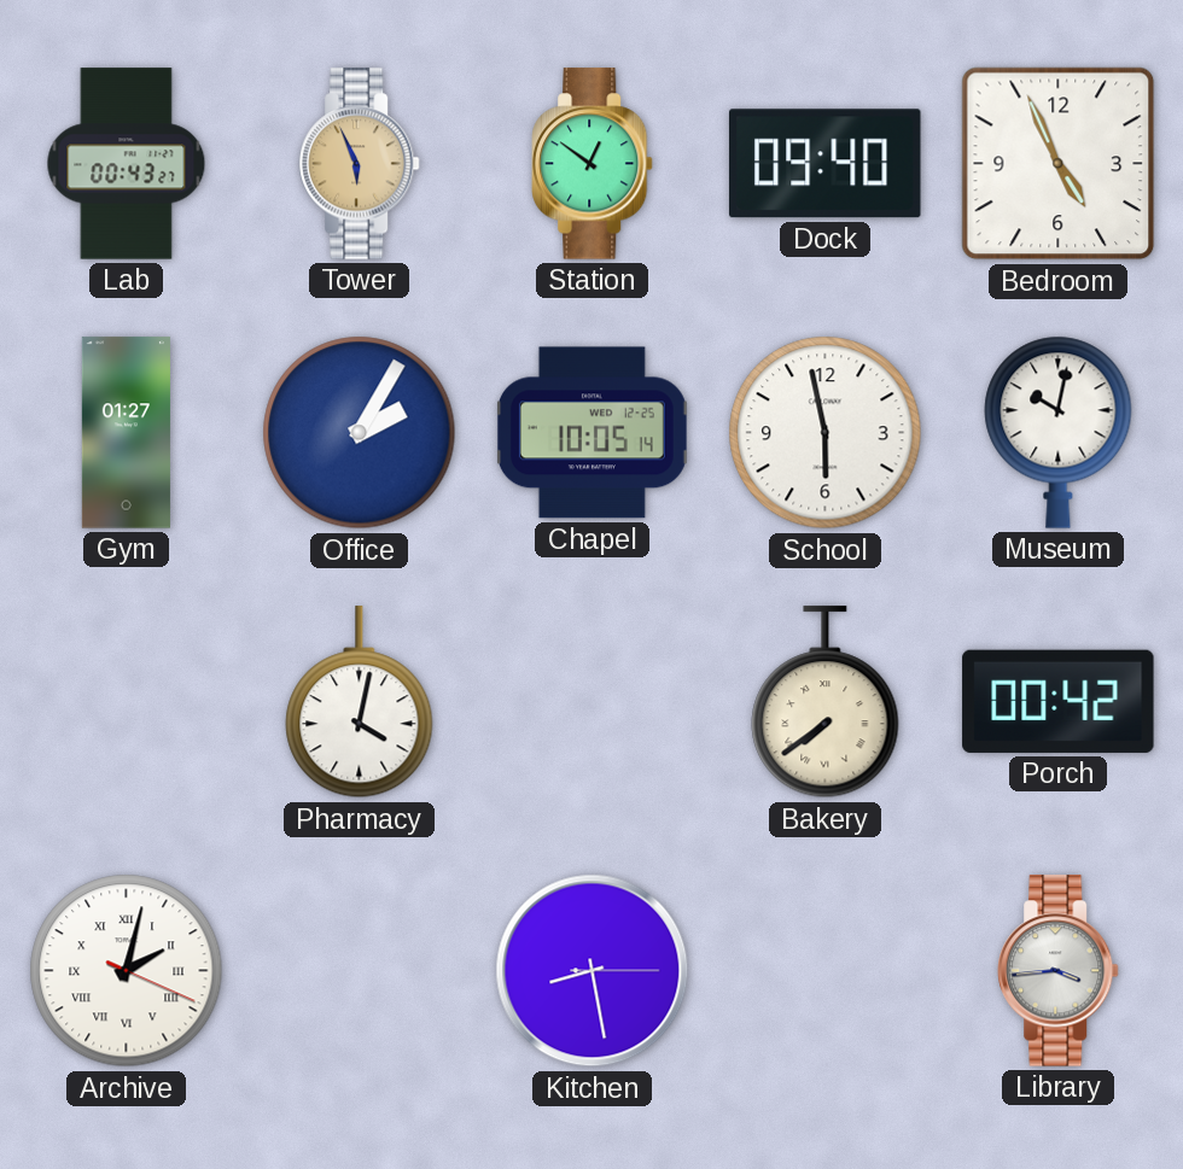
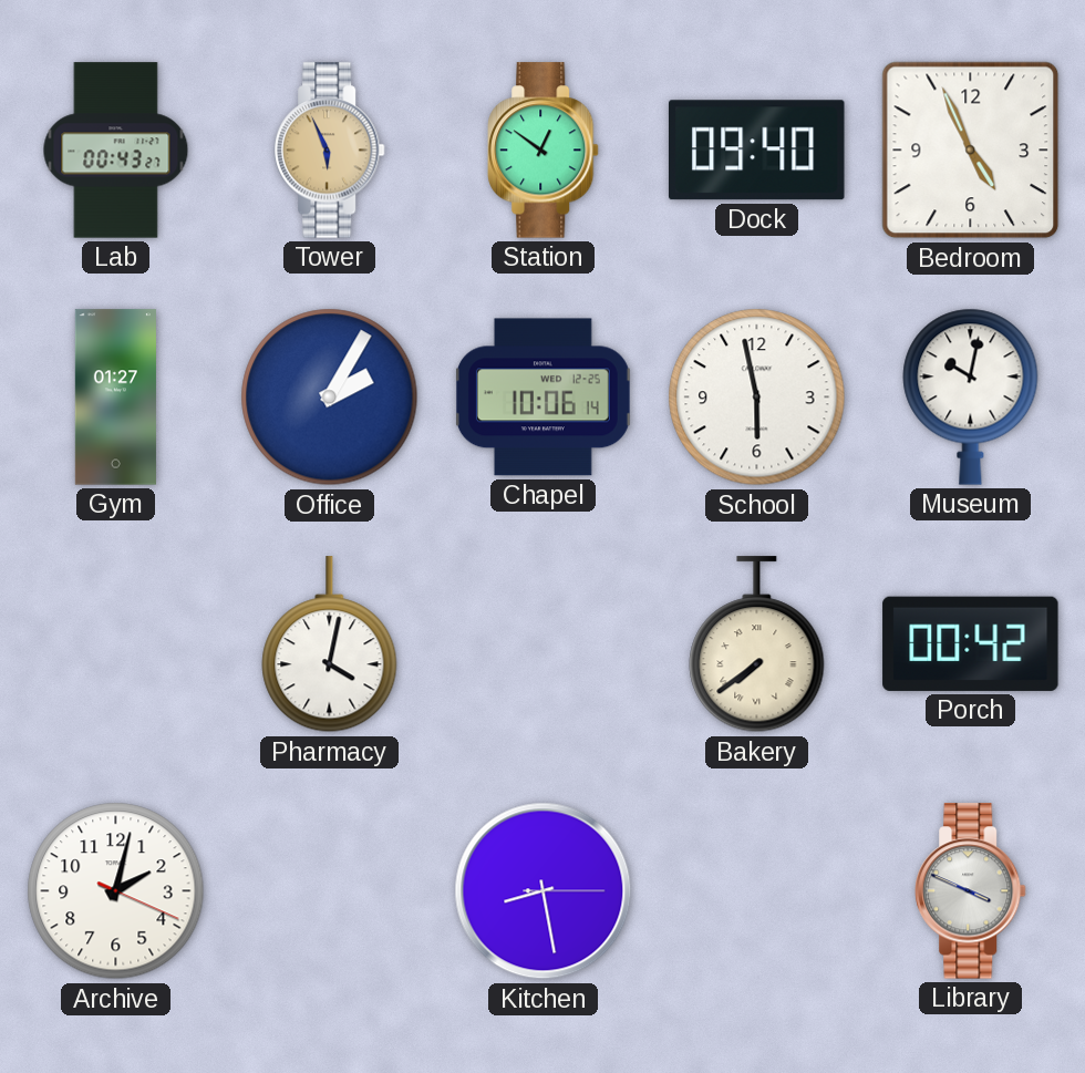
Chapel: 10:05 -> 10:06
Archive numerals: Roman -> Arabic
Library: 3:44 -> 3:49
